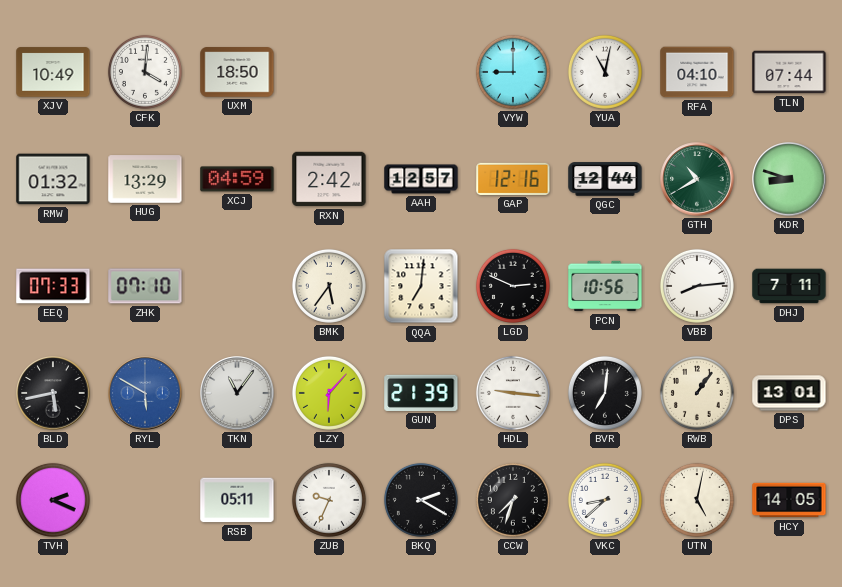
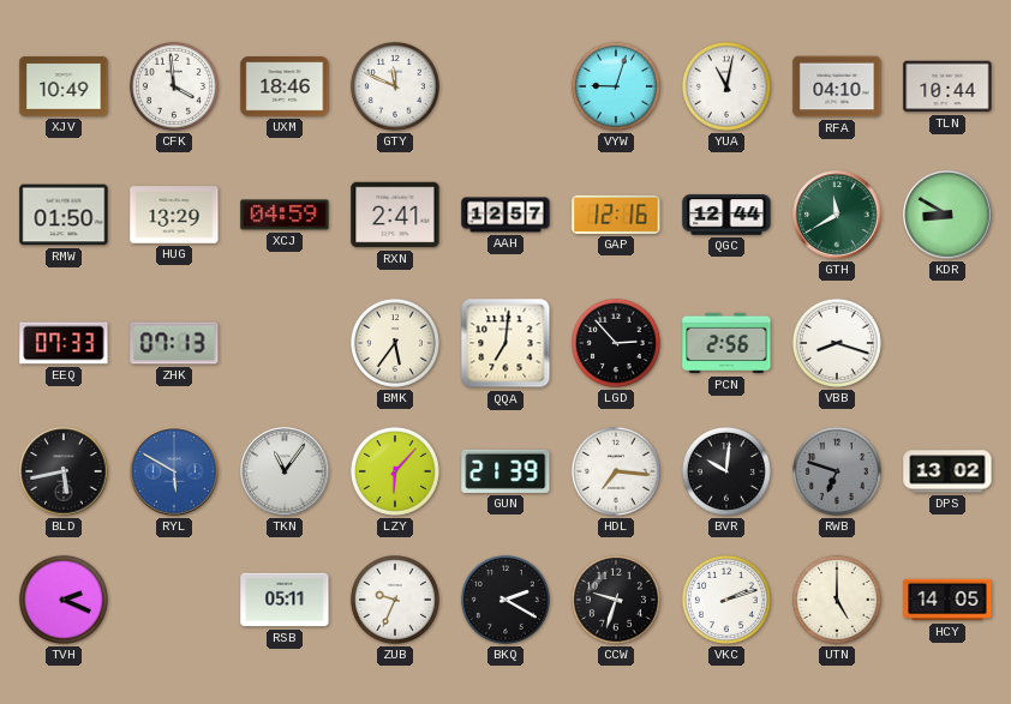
CFK: 4:01 -> 3:59
UXM: 18:50 -> 18:46
GTY: none -> 11:49
VYW: 9:00 -> 9:03
TLN: 07:44 -> 10:44
RMW: 01:32 -> 01:50
RXN: 2:42 -> 2:41
GTH: 10:40 -> 11:40
KDR: 8:48 -> 8:50
ZHK: 07:10 -> 07:13
LGD: 2:49 -> 2:53
PCN: 10:56 -> 2:56
VBB: 8:14 -> 8:18
DHJ: 7:11 -> none
HDL: 9:16 -> 7:16
BVR: 7:01 -> 10:01
RWB: 1:06 -> 6:48
RWB dial: cream -> grey
DPS: 13:01 -> 13:02
CCW: 7:33 -> 9:33
VKC: 8:38 -> 2:12
UTN: 5:02 -> 5:00
